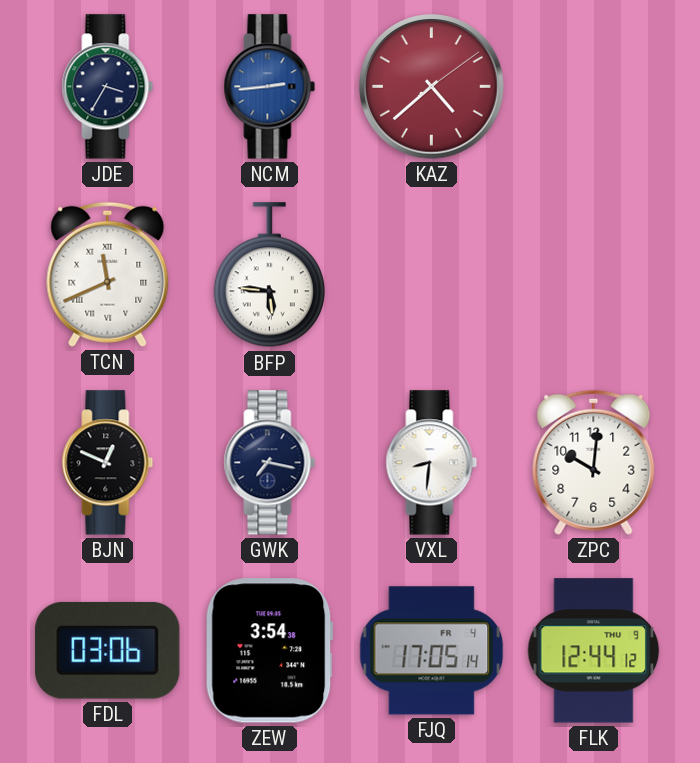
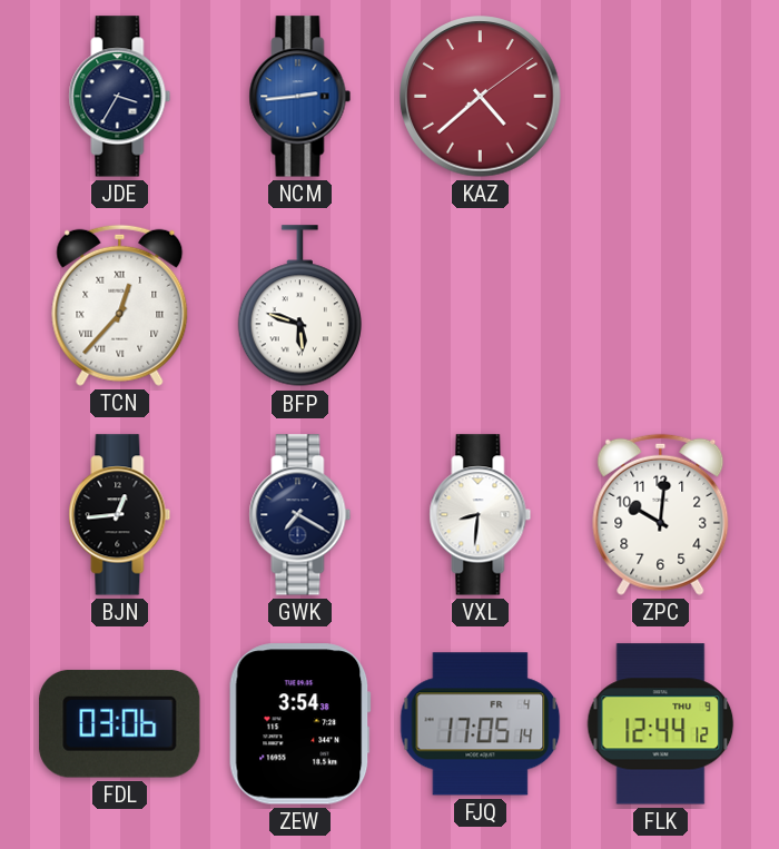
TCN: 11:41 -> 12:37
BFP: 5:46 -> 5:48
BJN: 12:49 -> 12:44
GWK: 7:17 -> 7:20
